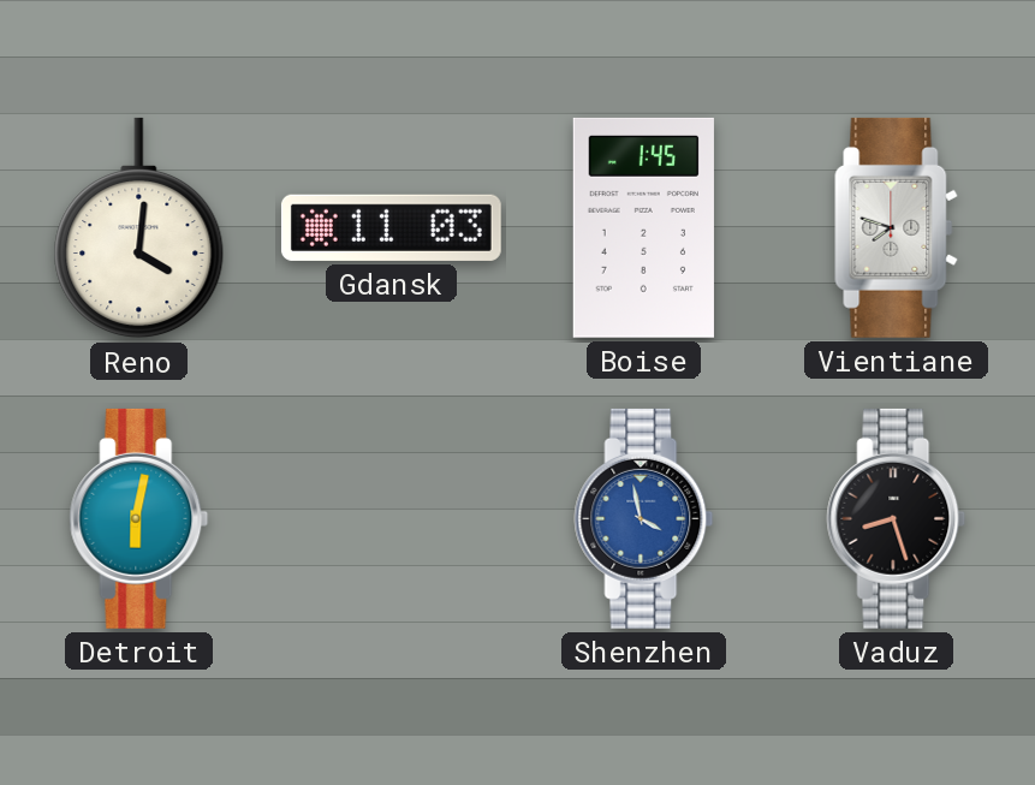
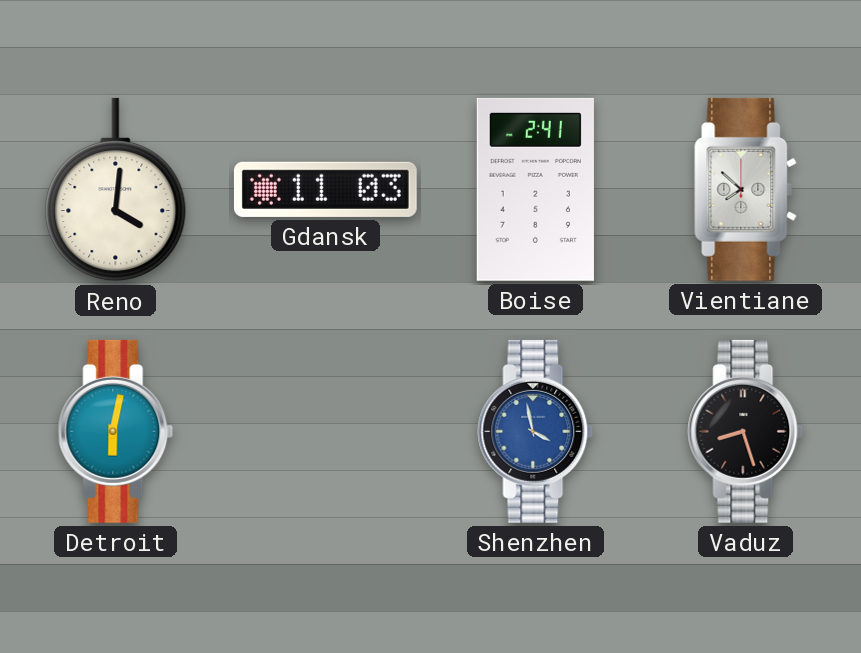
Boise: 1:45 -> 2:41
Vientiane: 7:48 -> 7:52
